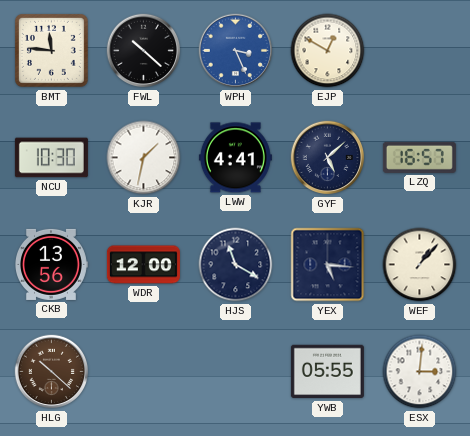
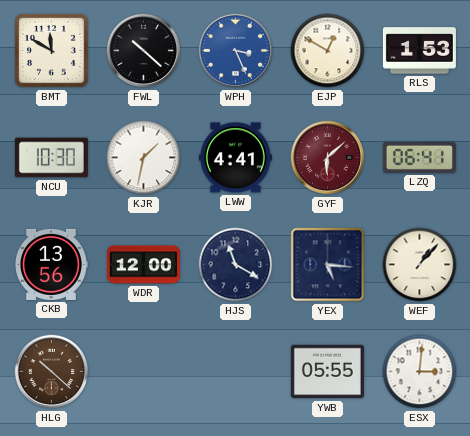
BMT: 11:46 -> 11:50
RLS: none -> 1:53
GYF: 5:08 -> 6:08
GYF dial: navy -> burgundy
LZQ: 16:57 -> 06:41
